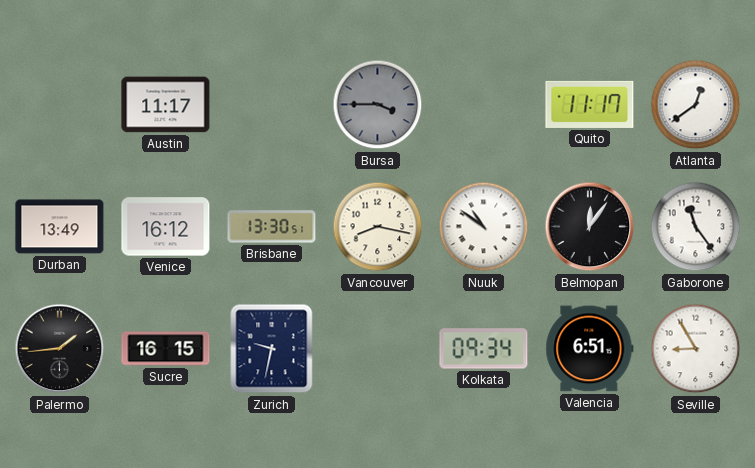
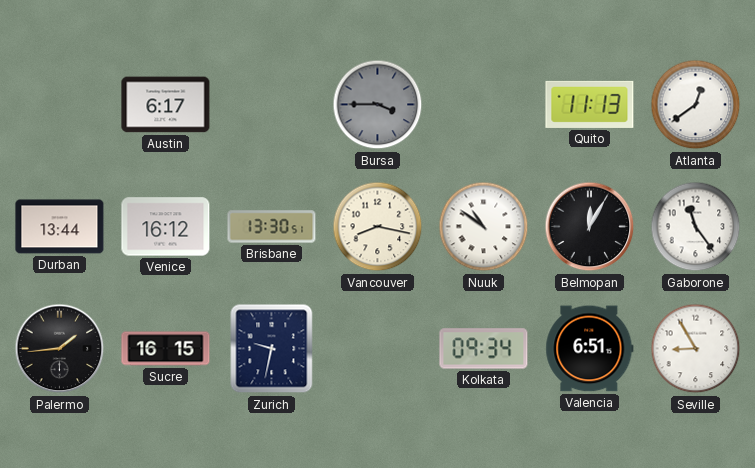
Austin: 11:17 -> 6:17
Quito: 11:17 -> 11:13
Durban: 13:49 -> 13:44
Belmopan: 12:06 -> 12:05
